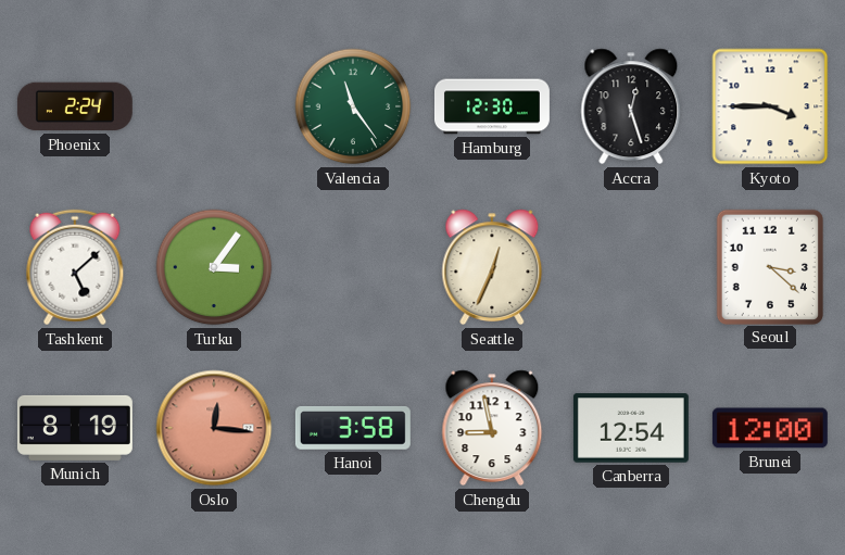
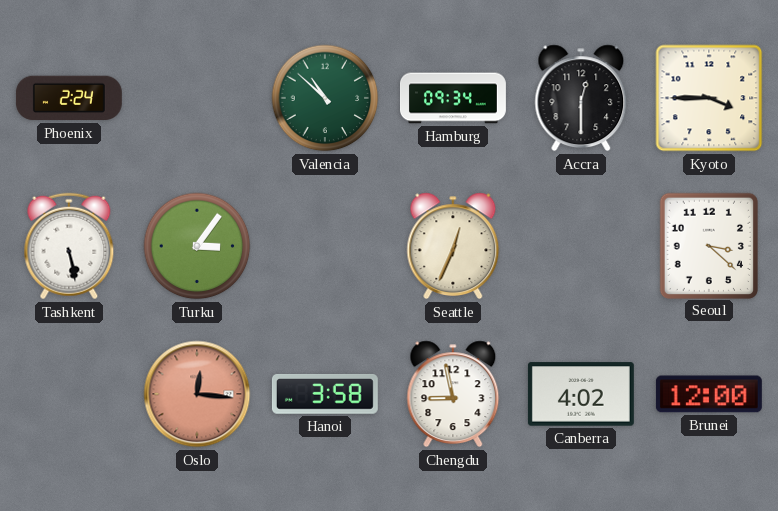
Valencia: 11:24 -> 10:52
Hamburg: 12:30 -> 09:34
Accra: 12:27 -> 12:30
Tashkent: 5:08 -> 5:28
Munich: 8:19 -> none
Canberra: 12:54 -> 4:02
